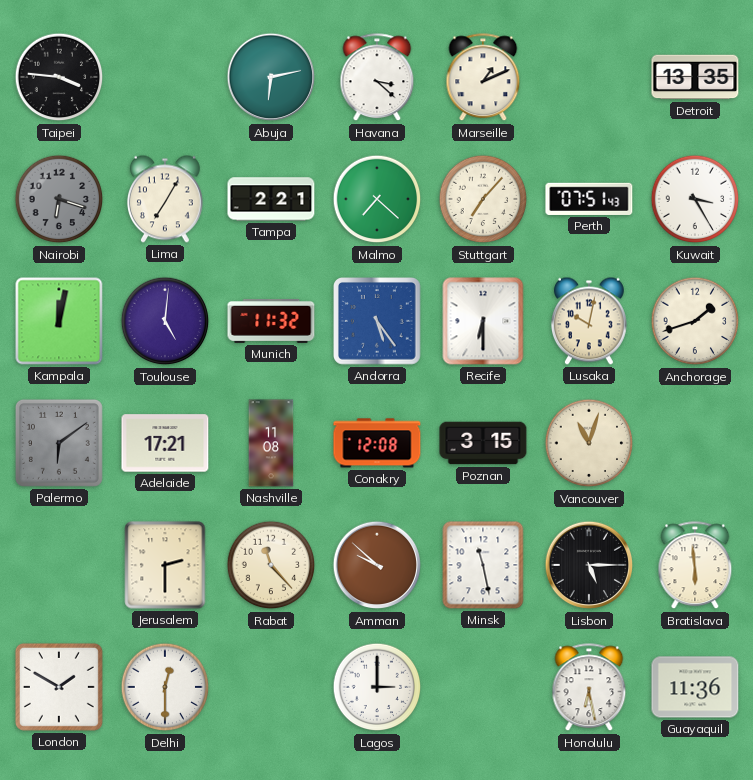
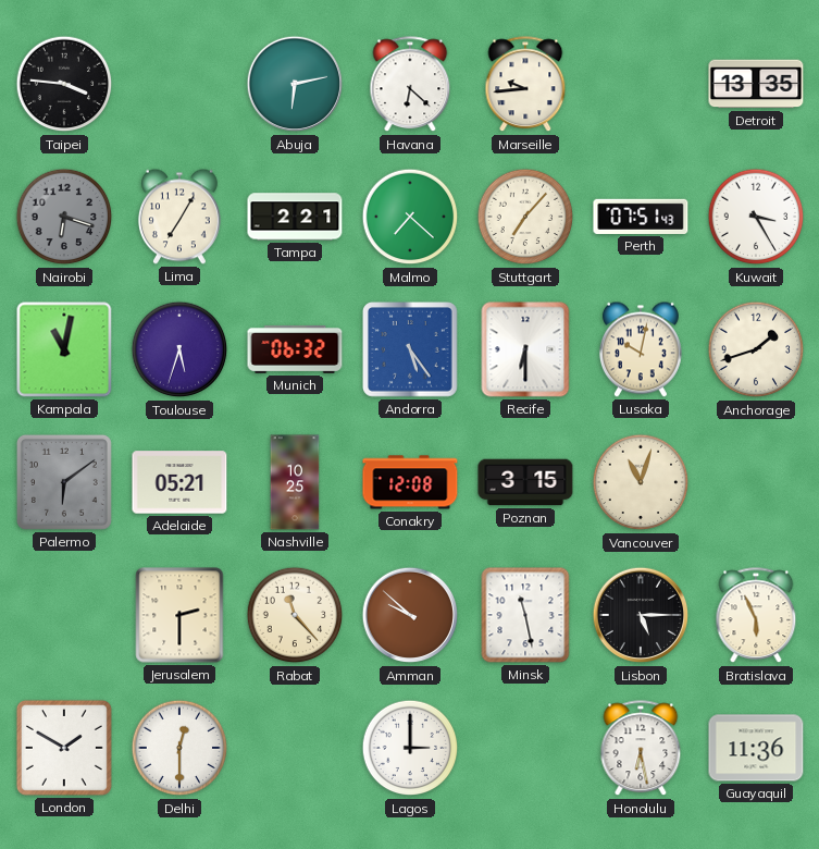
Havana: 3:22 -> 6:22
Marseille: 1:11 -> 9:44
Kampala: 12:02 -> 11:02
Toulouse: 5:01 -> 5:33
Munich: 11:32 -> 06:32
Adelaide: 17:21 -> 05:21
Nashville: 11:08 -> 10:25
Bratislava: 5:59 -> 5:56
